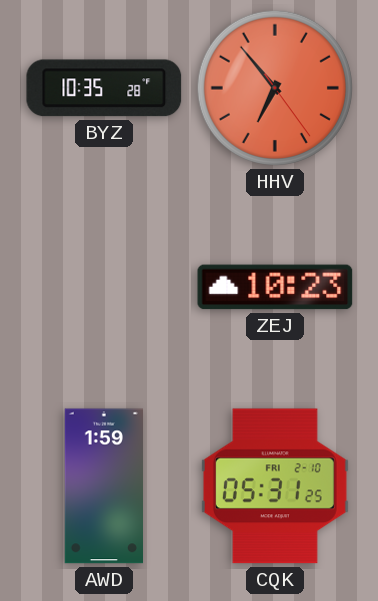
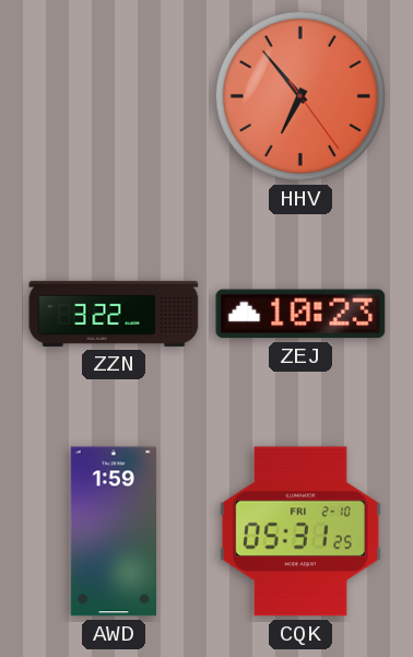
BYZ: 10:35 -> none
ZZN: none -> 3:22
